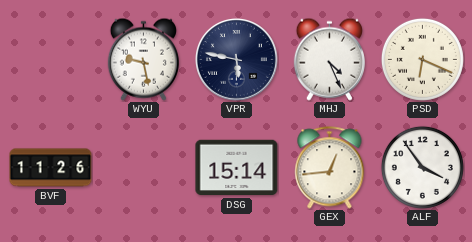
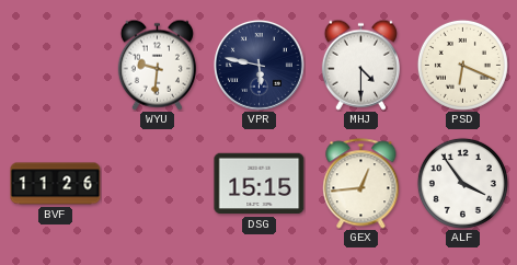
WYU: 9:28 -> 9:31
MHJ: 4:26 -> 4:30
DSG: 15:14 -> 15:15
